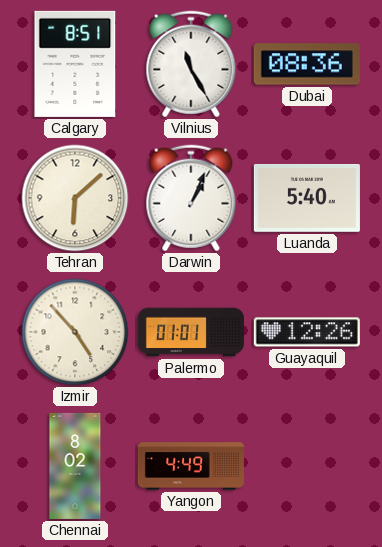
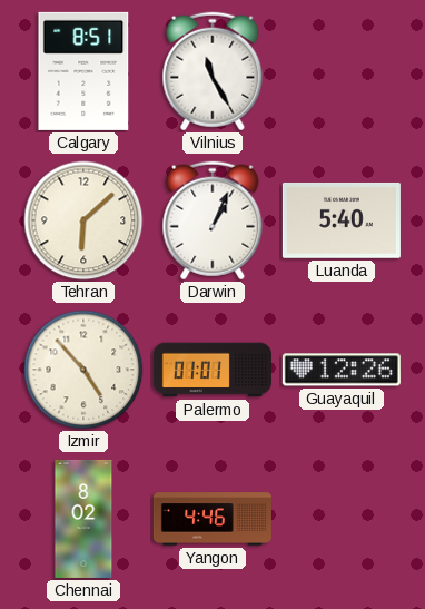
Dubai: 08:36 -> none
Yangon: 4:49 -> 4:46
